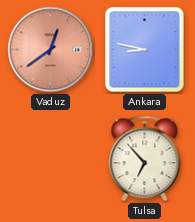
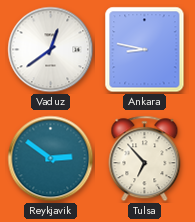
Vaduz dial: salmon -> white
Reykjavik: none -> 2:51
